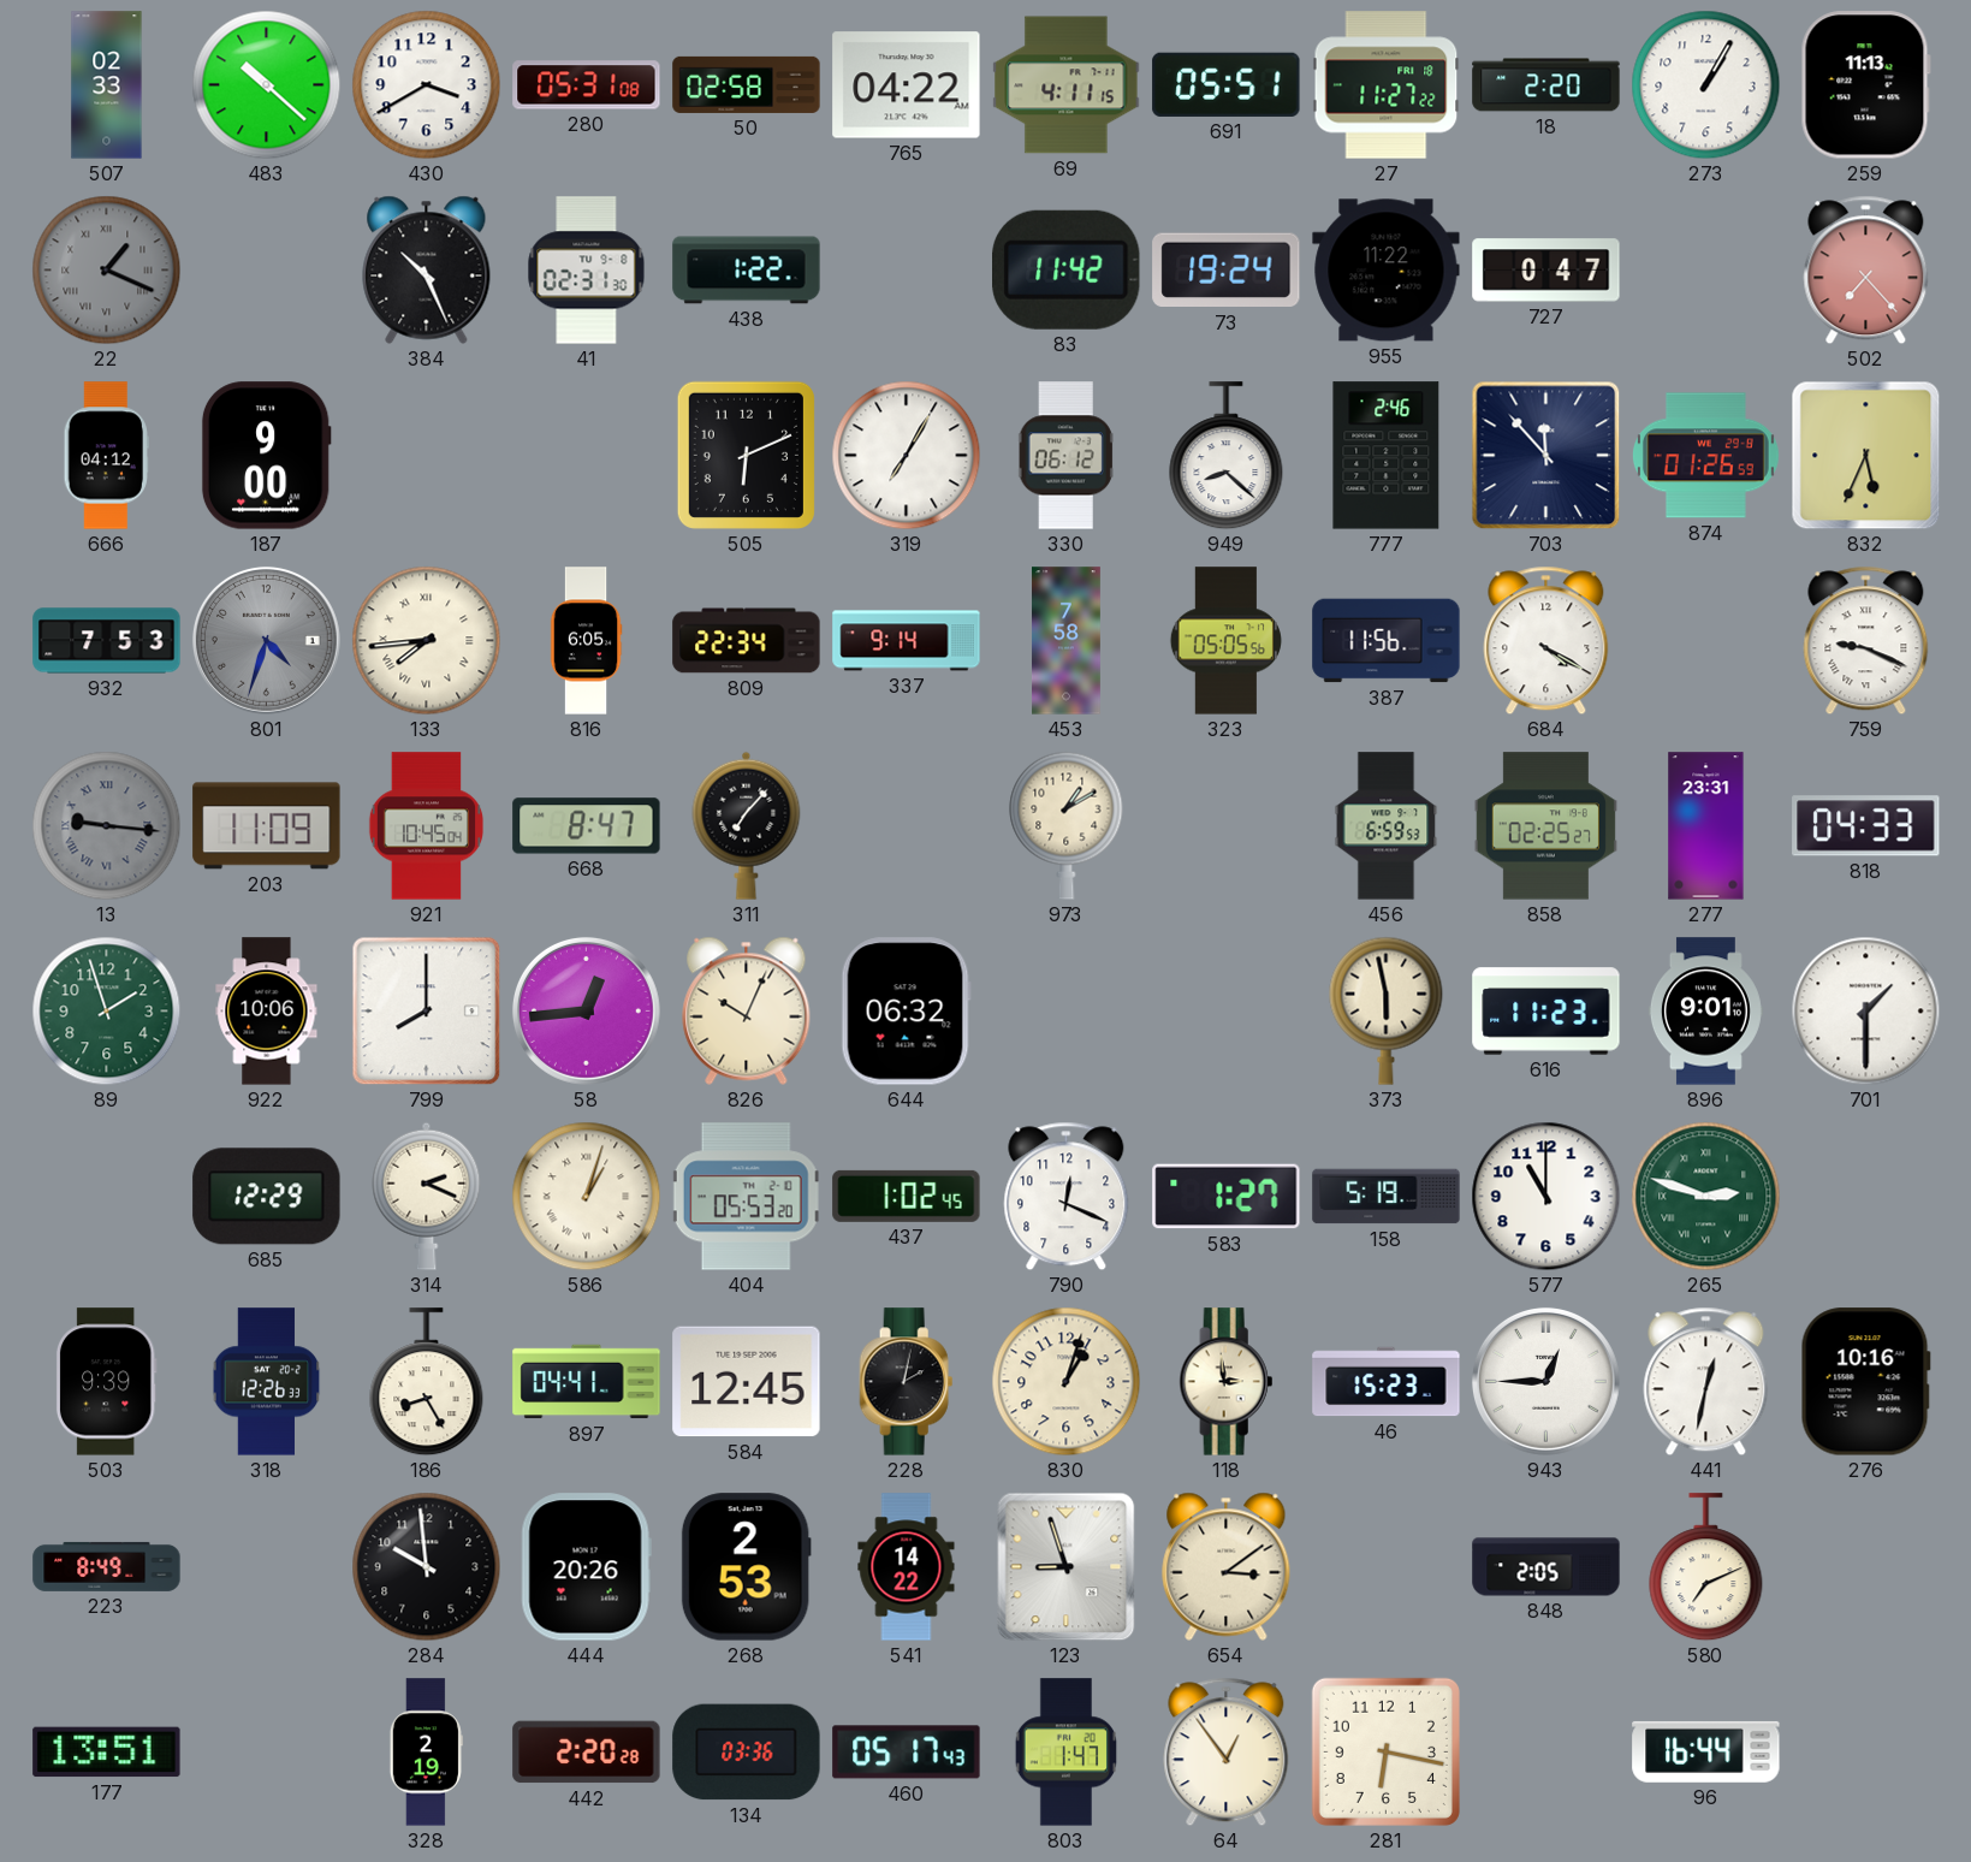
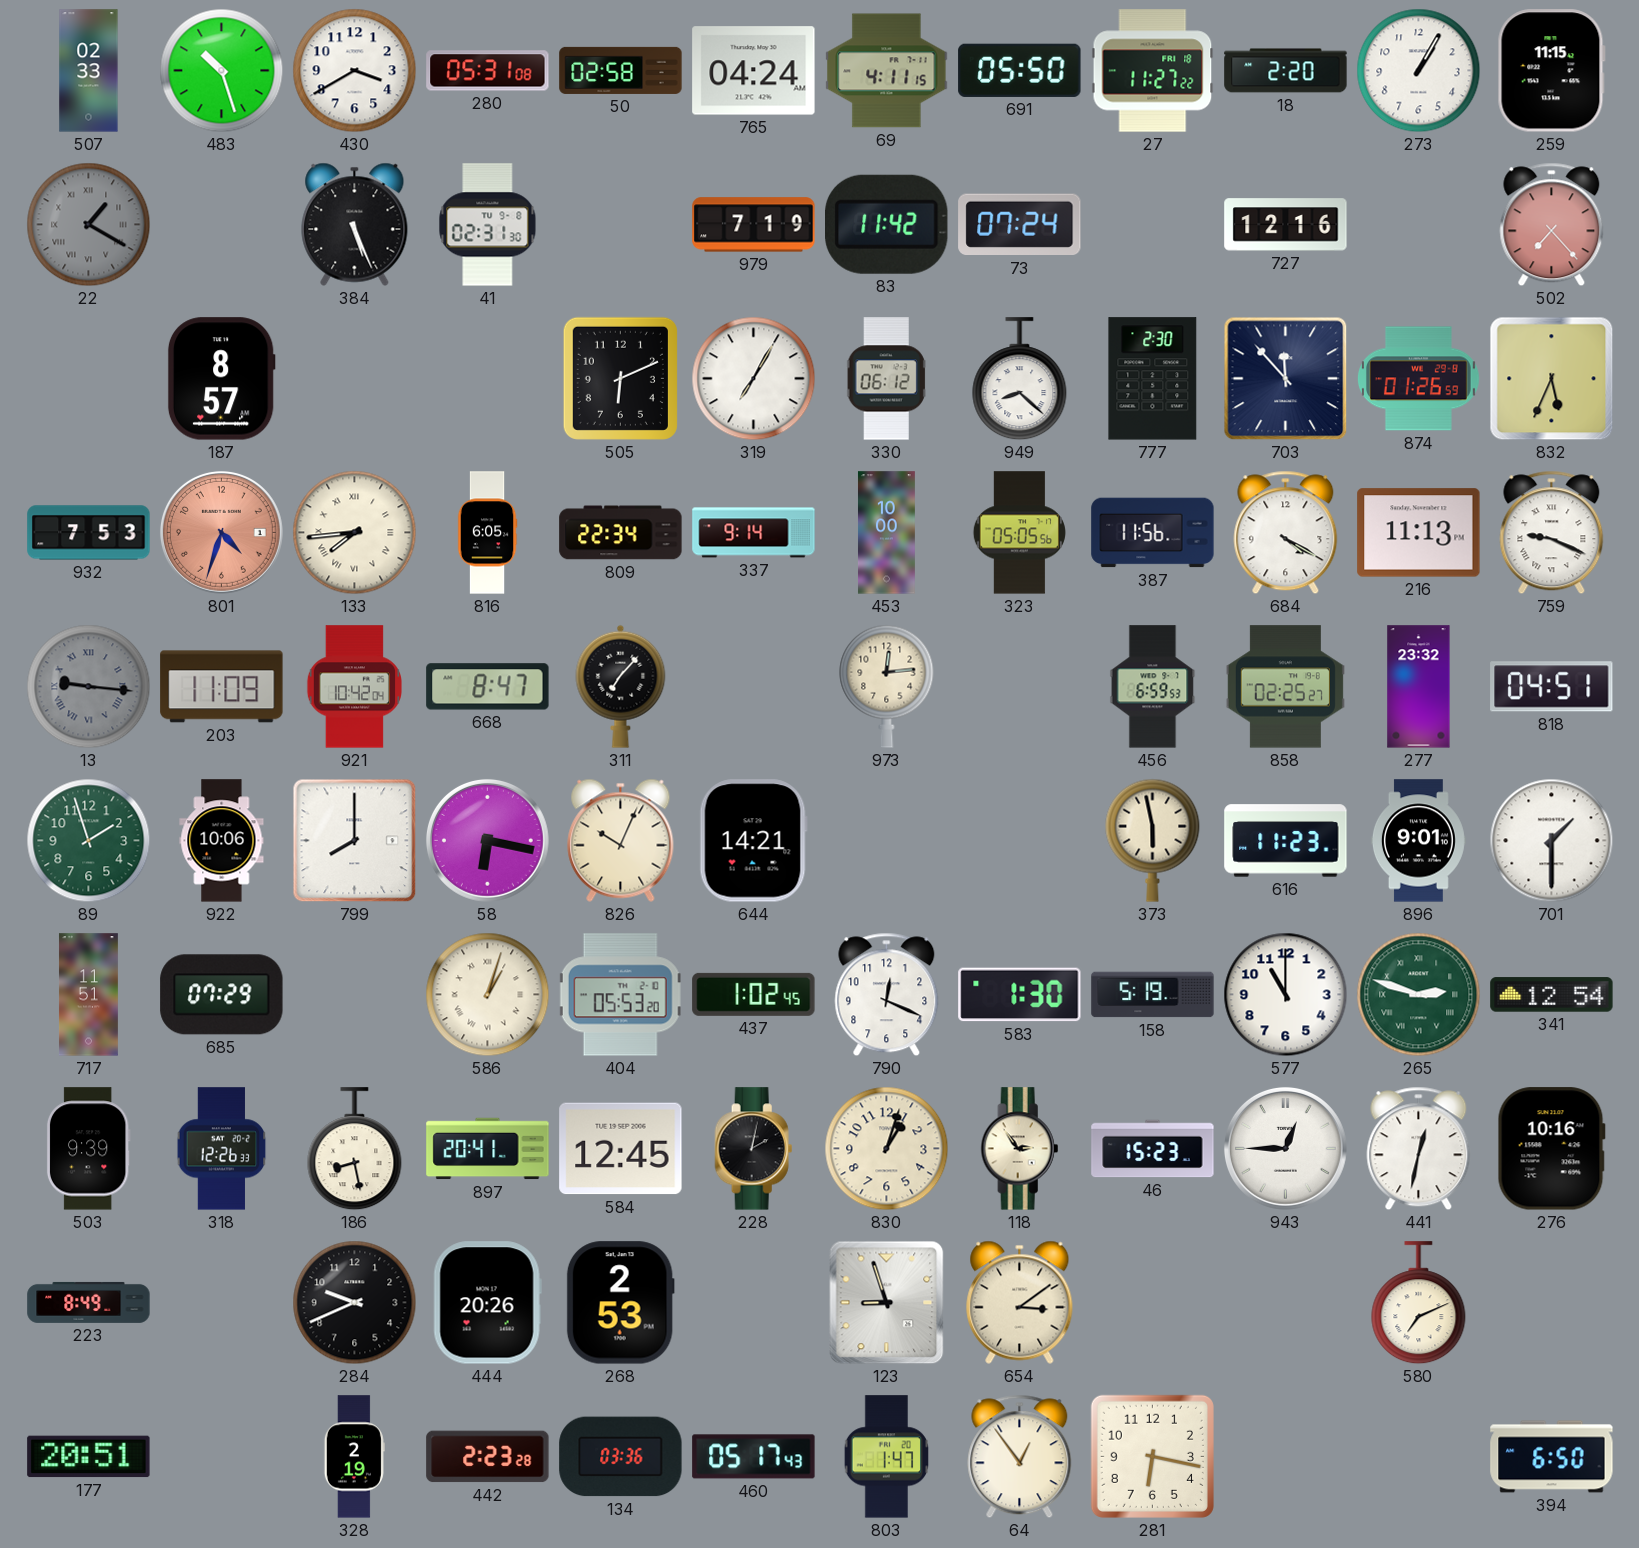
483: 10:22 -> 10:27
765: 04:22 -> 04:24
691: 05:51 -> 05:50
259: 11:13 -> 11:15
22: 1:19 -> 1:20
384: 10:26 -> 5:26
438: 1:22 -> none
979: none -> 7:19
73: 19:24 -> 07:24
955: 11:22 -> none
727: 0:47 -> 12:16
666: 04:12 -> none
187: 9:00 -> 8:57
777: 2:46 -> 2:30
801 dial: grey -> salmon
453: 7:58 -> 10:00
216: none -> 11:13
921: 10:45 -> 10:42
973: 1:10 -> 12:14
277: 23:31 -> 23:32
818: 04:33 -> 04:51
58: 12:44 -> 6:17
644: 06:32 -> 14:21
717: none -> 11:51
685: 12:29 -> 07:29
314: 2:19 -> none
583: 1:27 -> 1:30
341: none -> 12:54
186: 8:25 -> 8:28
897: 04:41 -> 20:41
118: 2:59 -> 2:54
284: 9:59 -> 9:41
541: 14:22 -> none
848: 2:05 -> none
177: 13:51 -> 20:51
442: 2:20 -> 2:23
96: 16:44 -> none
394: none -> 6:50
